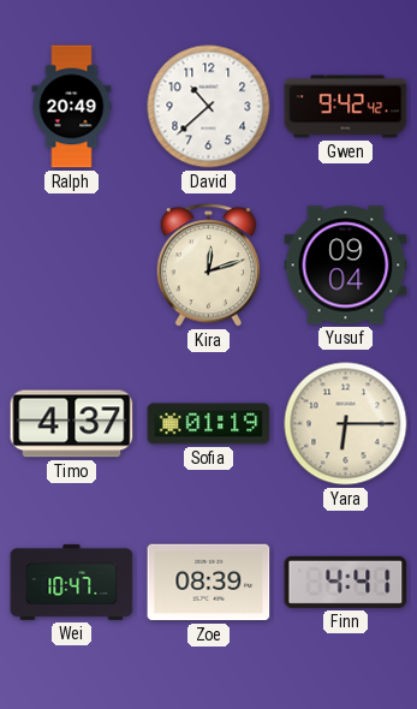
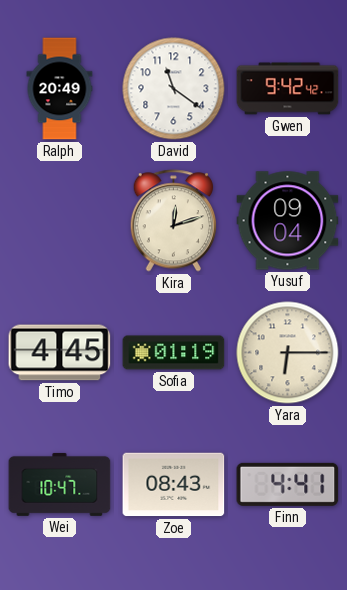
David: 10:38 -> 11:21
Timo: 4:37 -> 4:45
Zoe: 08:39 -> 08:43
